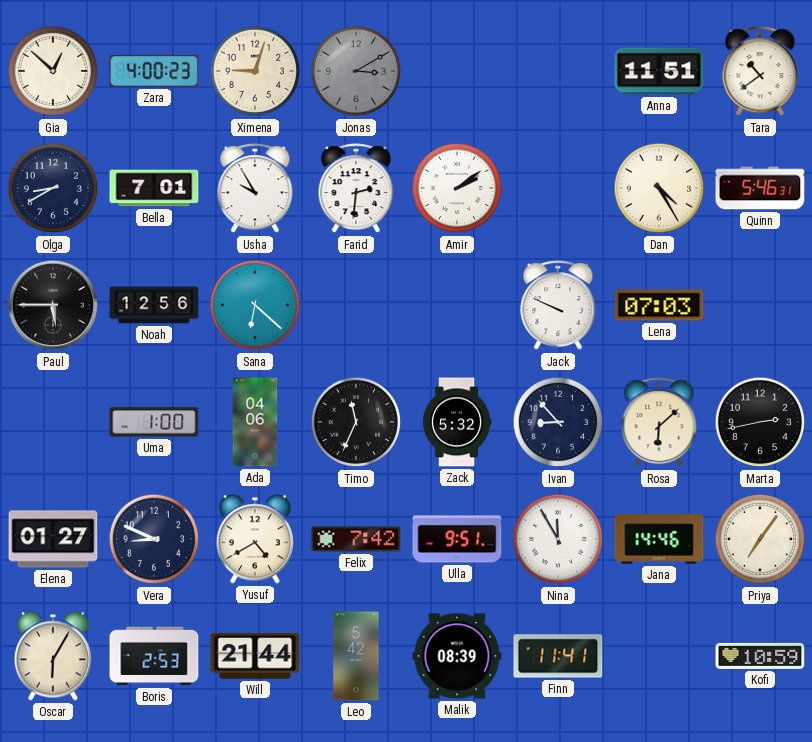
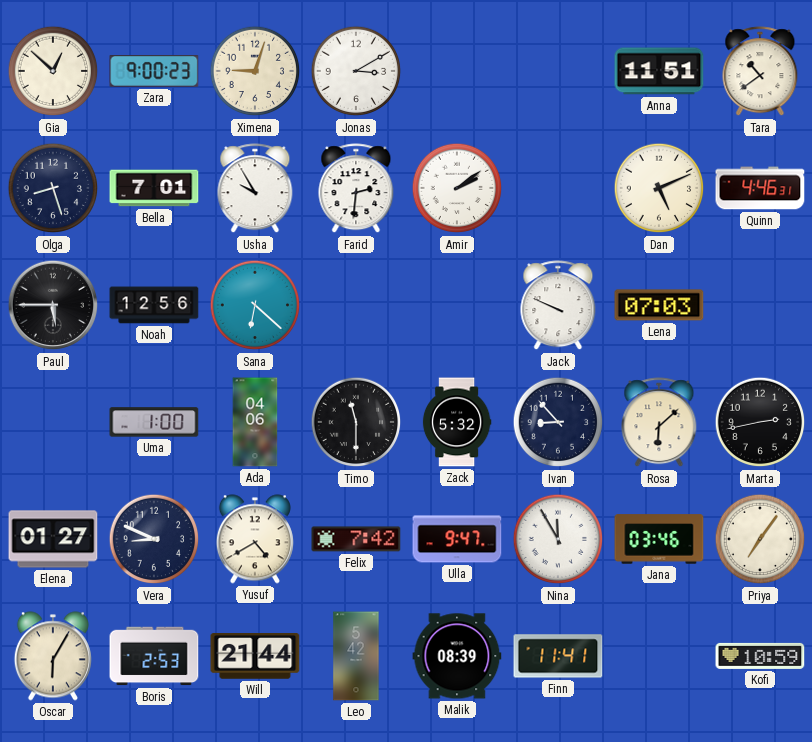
Zara: 4:00 -> 9:00
Jonas dial: grey -> white
Olga: 8:40 -> 8:27
Dan: 4:25 -> 5:11
Quinn: 5:46 -> 4:46
Timo: 11:34 -> 11:30
Ulla: 9:51 -> 9:47
Jana: 14:46 -> 03:46
